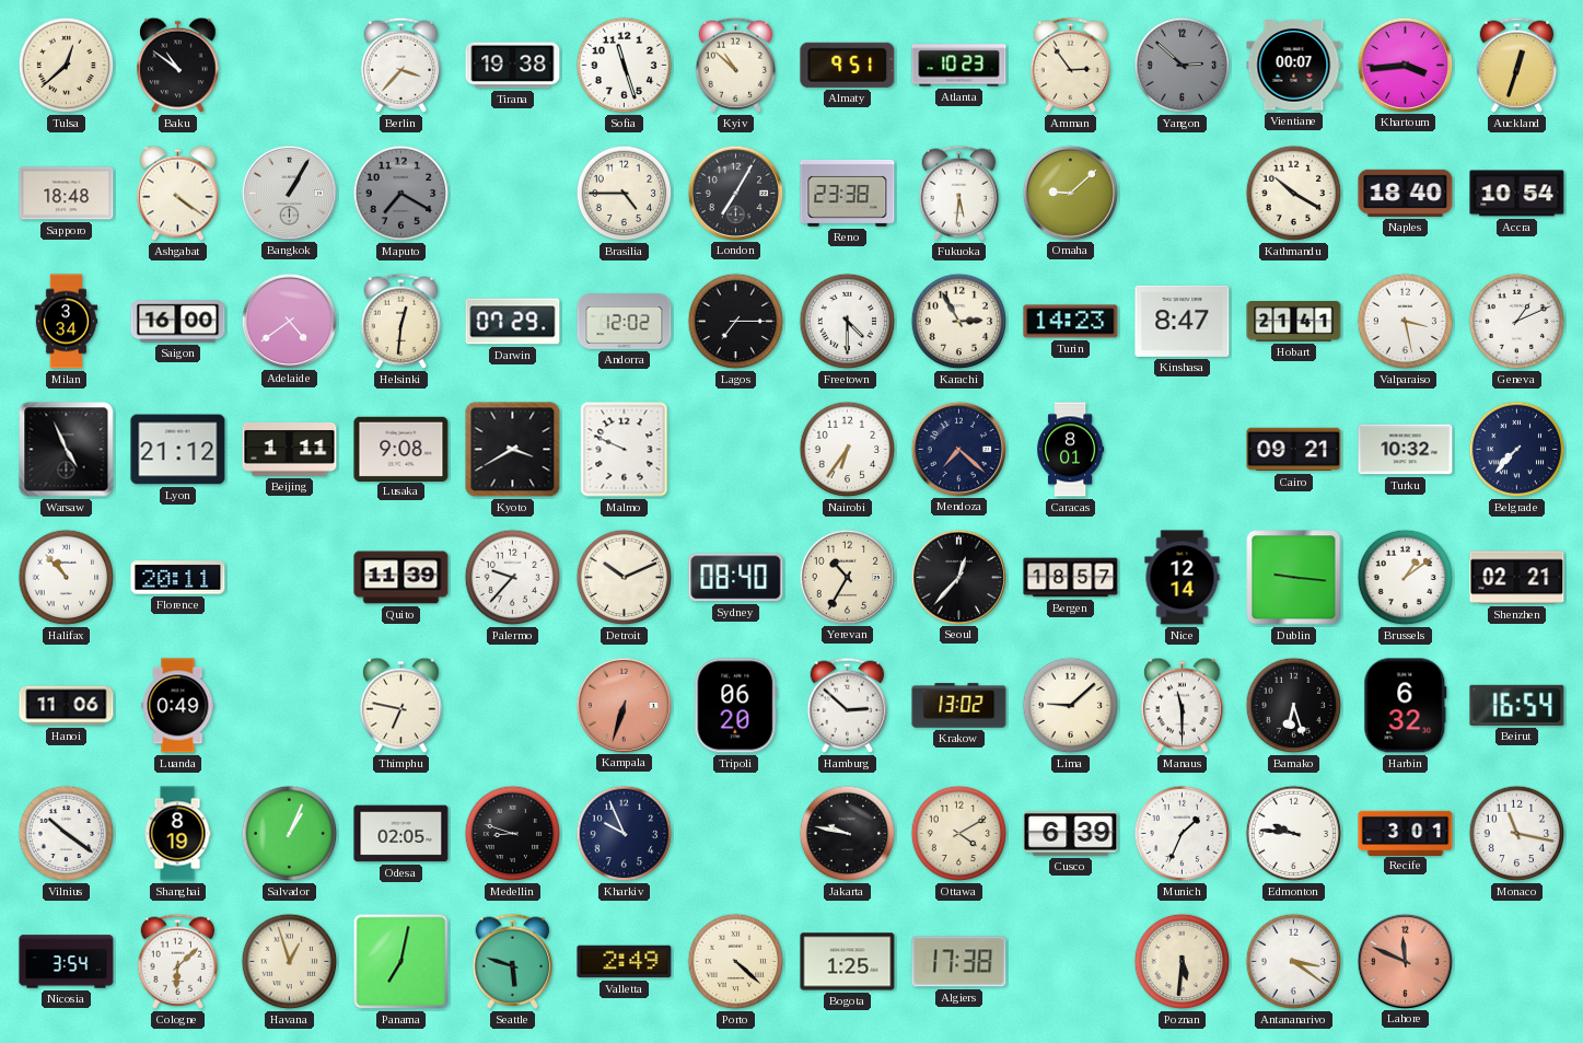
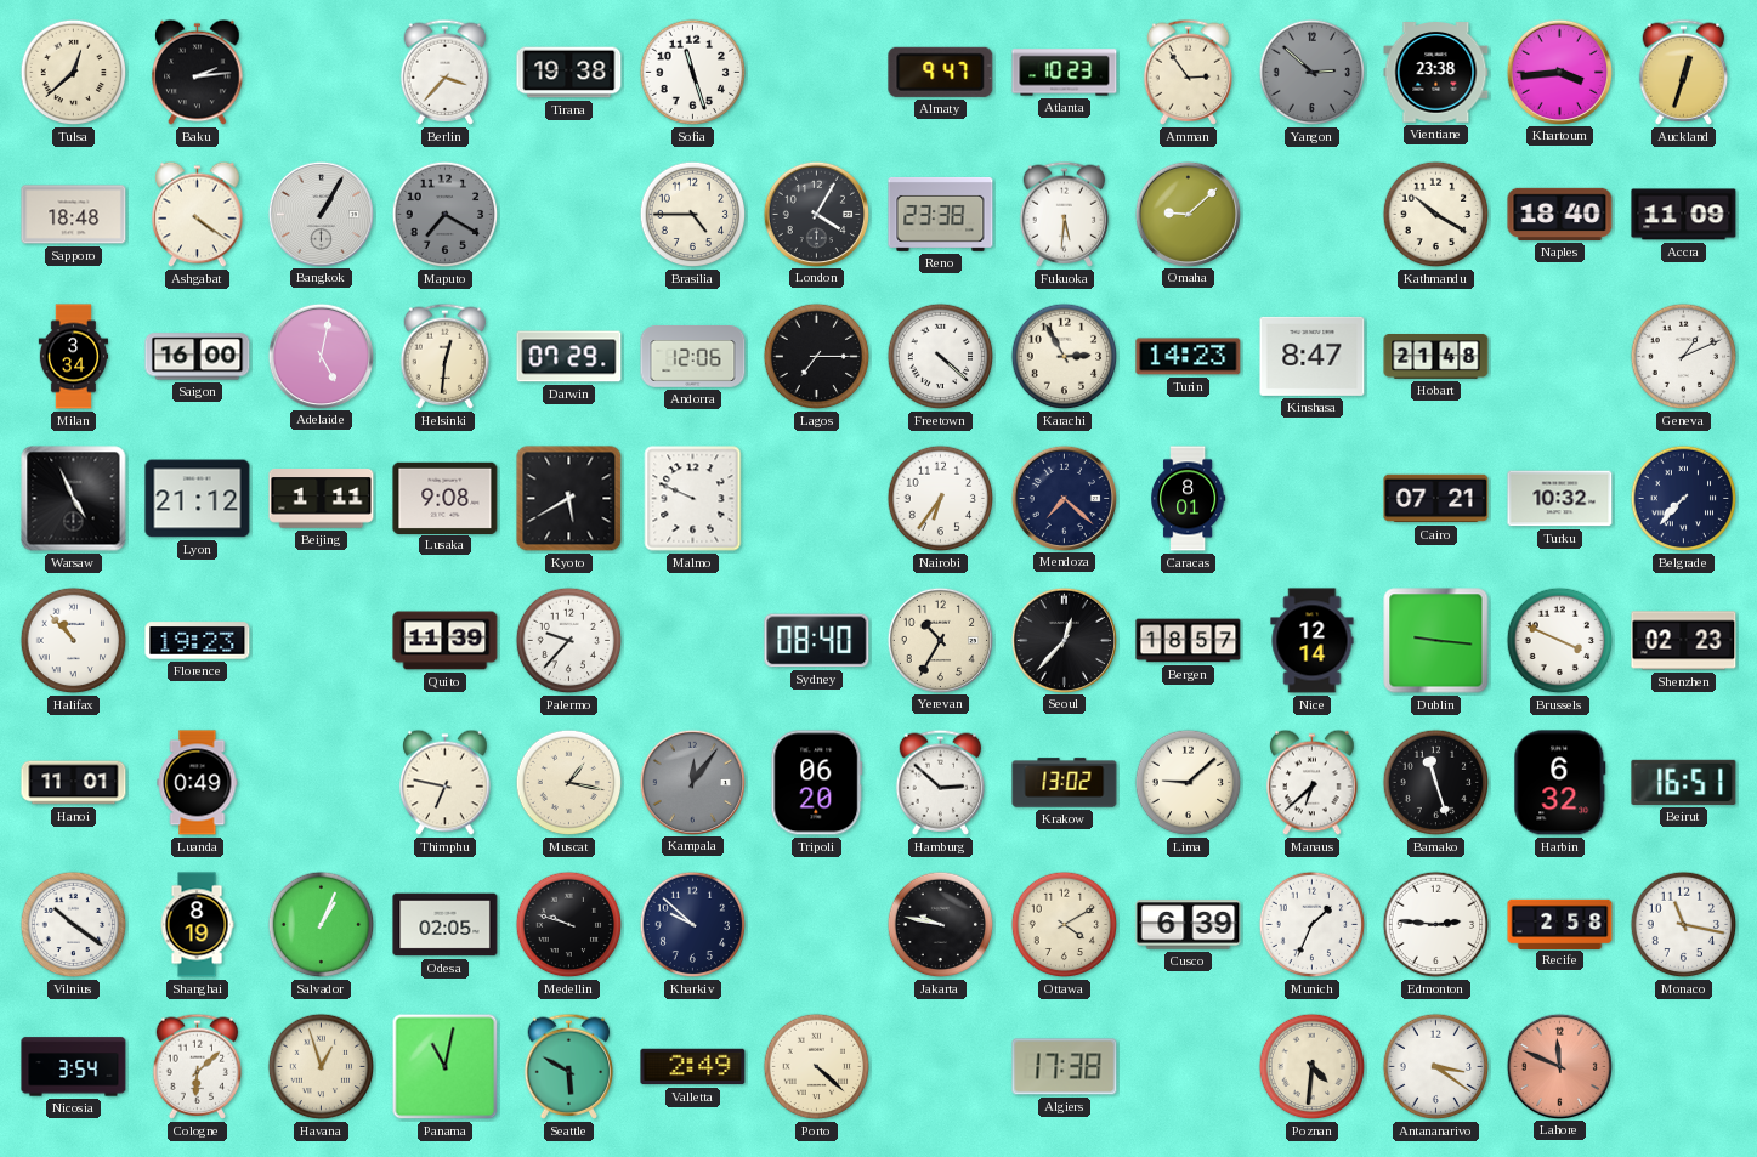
Baku: 10:51 -> 2:14
Kyiv: 10:52 -> none
Almaty: 9:51 -> 9:47
Vientiane: 00:07 -> 23:38
London: 7:05 -> 4:05
Accra: 10:54 -> 11:09
Adelaide: 4:39 -> 5:02
Andorra: 12:02 -> 12:06
Freetown: 4:30 -> 4:22
Hobart: 21:41 -> 21:48
Valparaiso: 3:28 -> none
Kyoto: 3:40 -> 5:40
Cairo: 09:21 -> 07:21
Florence: 20:11 -> 19:23
Detroit: 10:11 -> none
Brussels: 1:09 -> 3:49
Shenzhen: 02:21 -> 02:23
Hanoi: 11:06 -> 11:01
Muscat: none -> 1:17
Kampala: 6:33 -> 12:06
Kampala dial: salmon -> grey
Manaus: 11:30 -> 6:38
Bamako: 6:27 -> 11:27
Beirut: 16:54 -> 16:51
Medellin: 8:48 -> 9:48
Kharkiv: 9:56 -> 9:52
Edmonton: 9:46 -> 2:46
Recife: 3:01 -> 2:58
Panama: 7:02 -> 11:02
Seattle: 5:48 -> 5:50
Bogota: 1:25 -> none
Poznan: 5:31 -> 4:31
